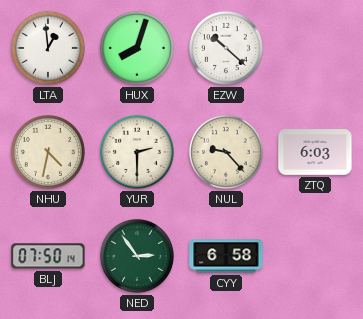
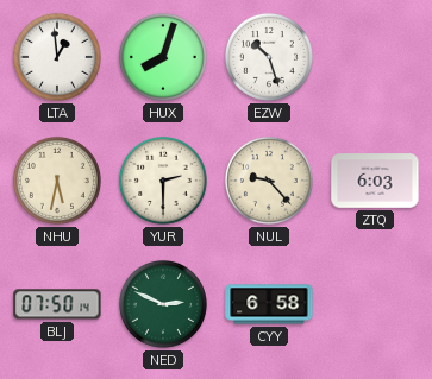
EZW: 10:22 -> 10:27
NHU: 4:32 -> 5:32
NED: 2:54 -> 2:49
